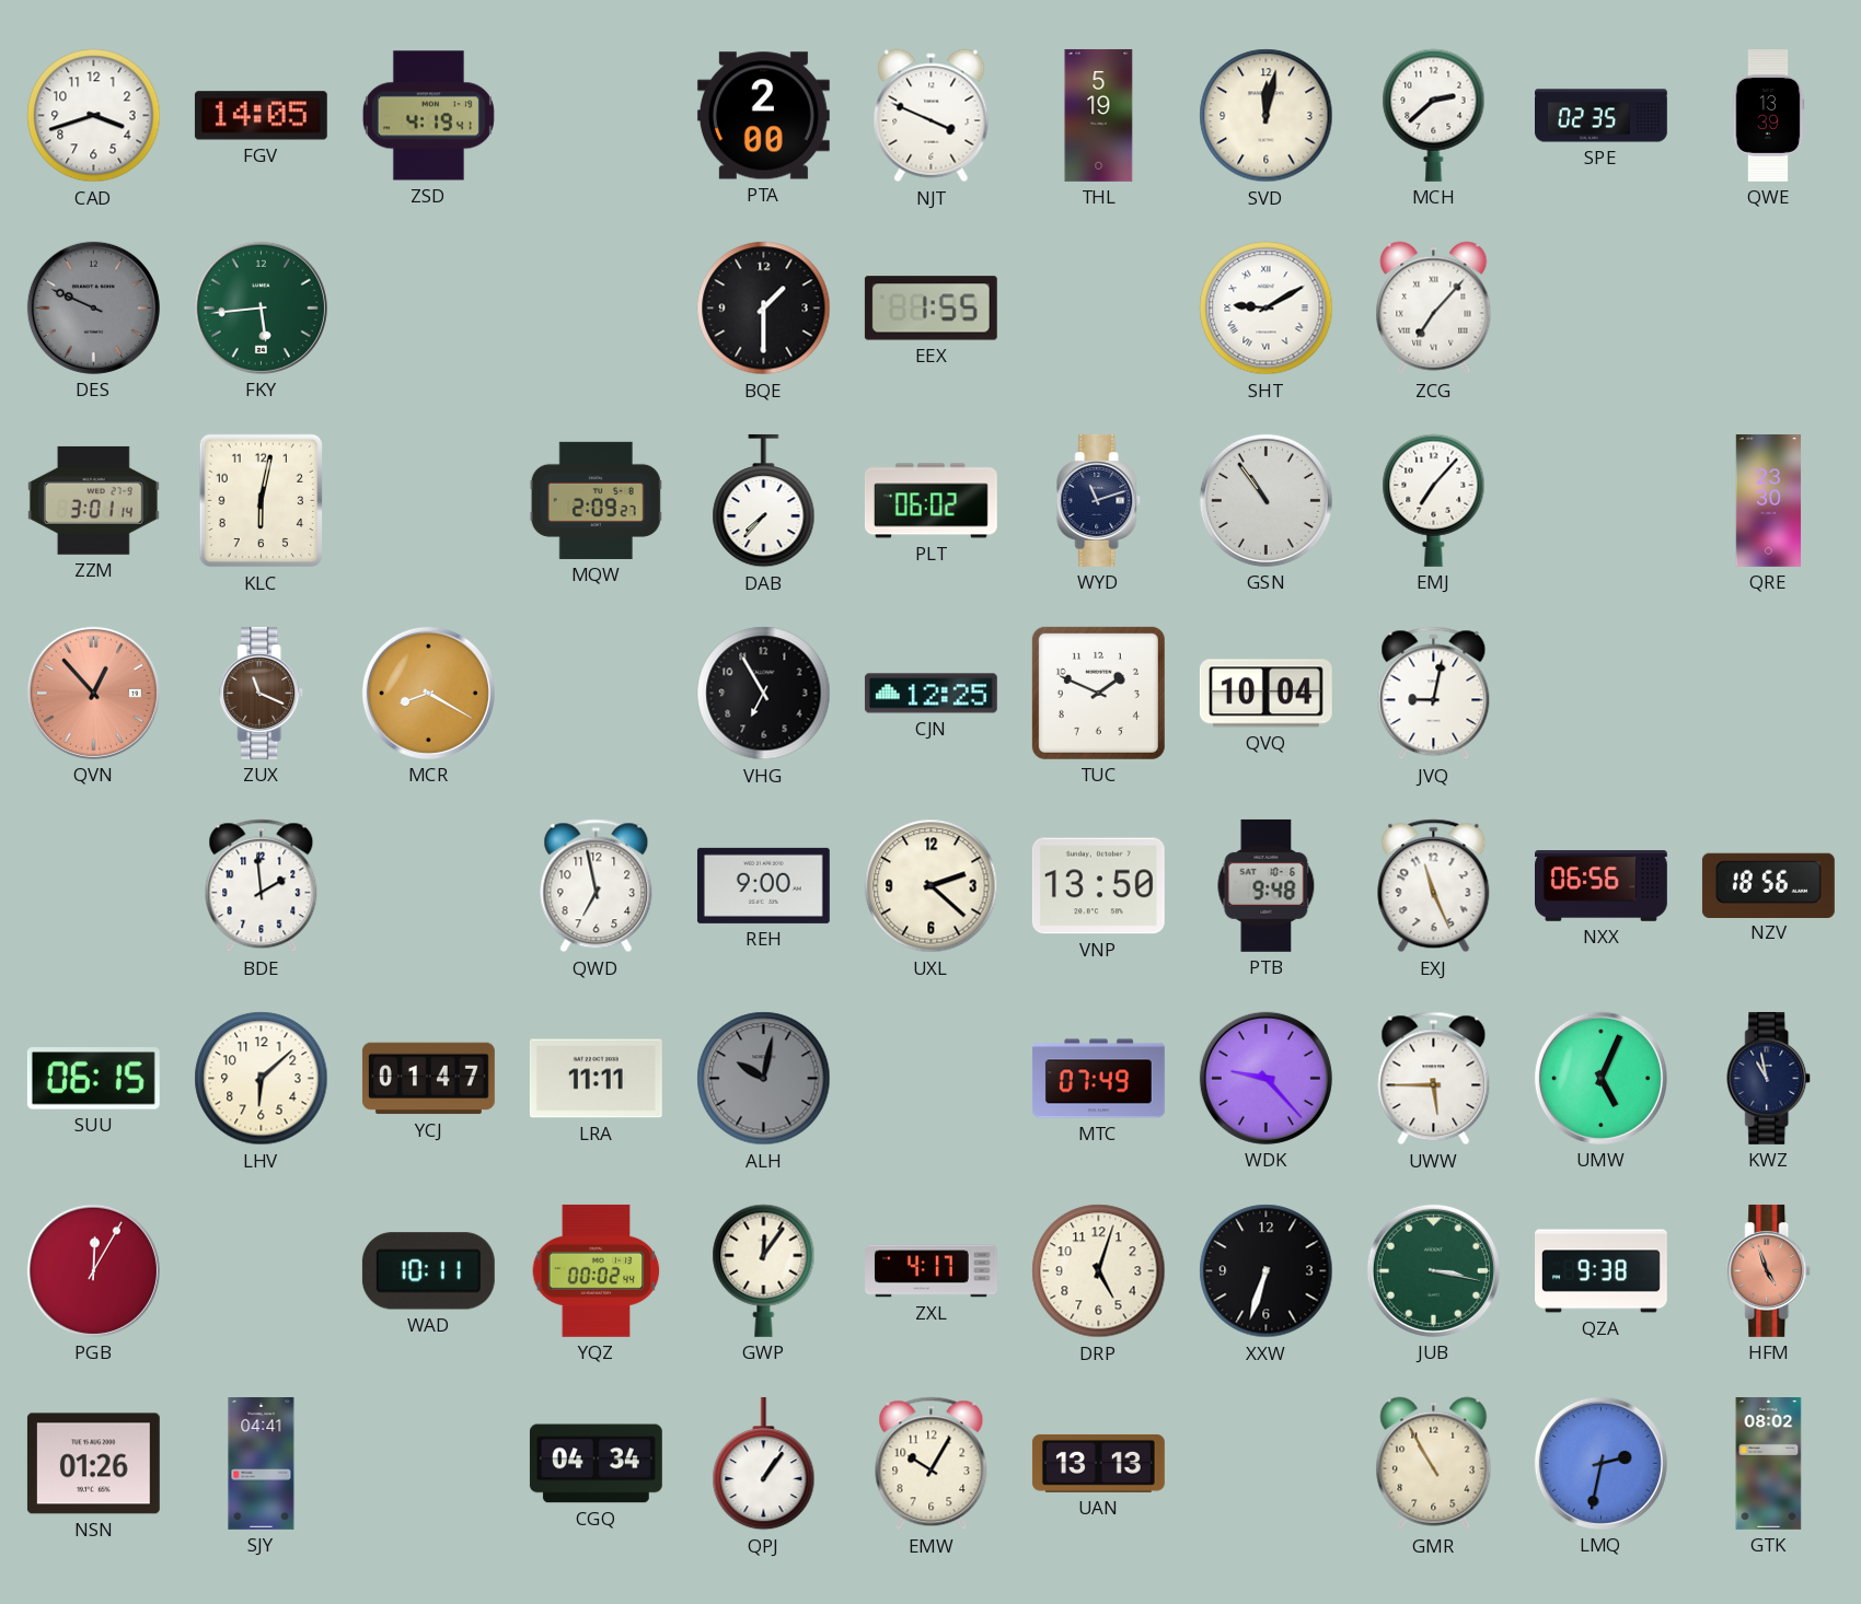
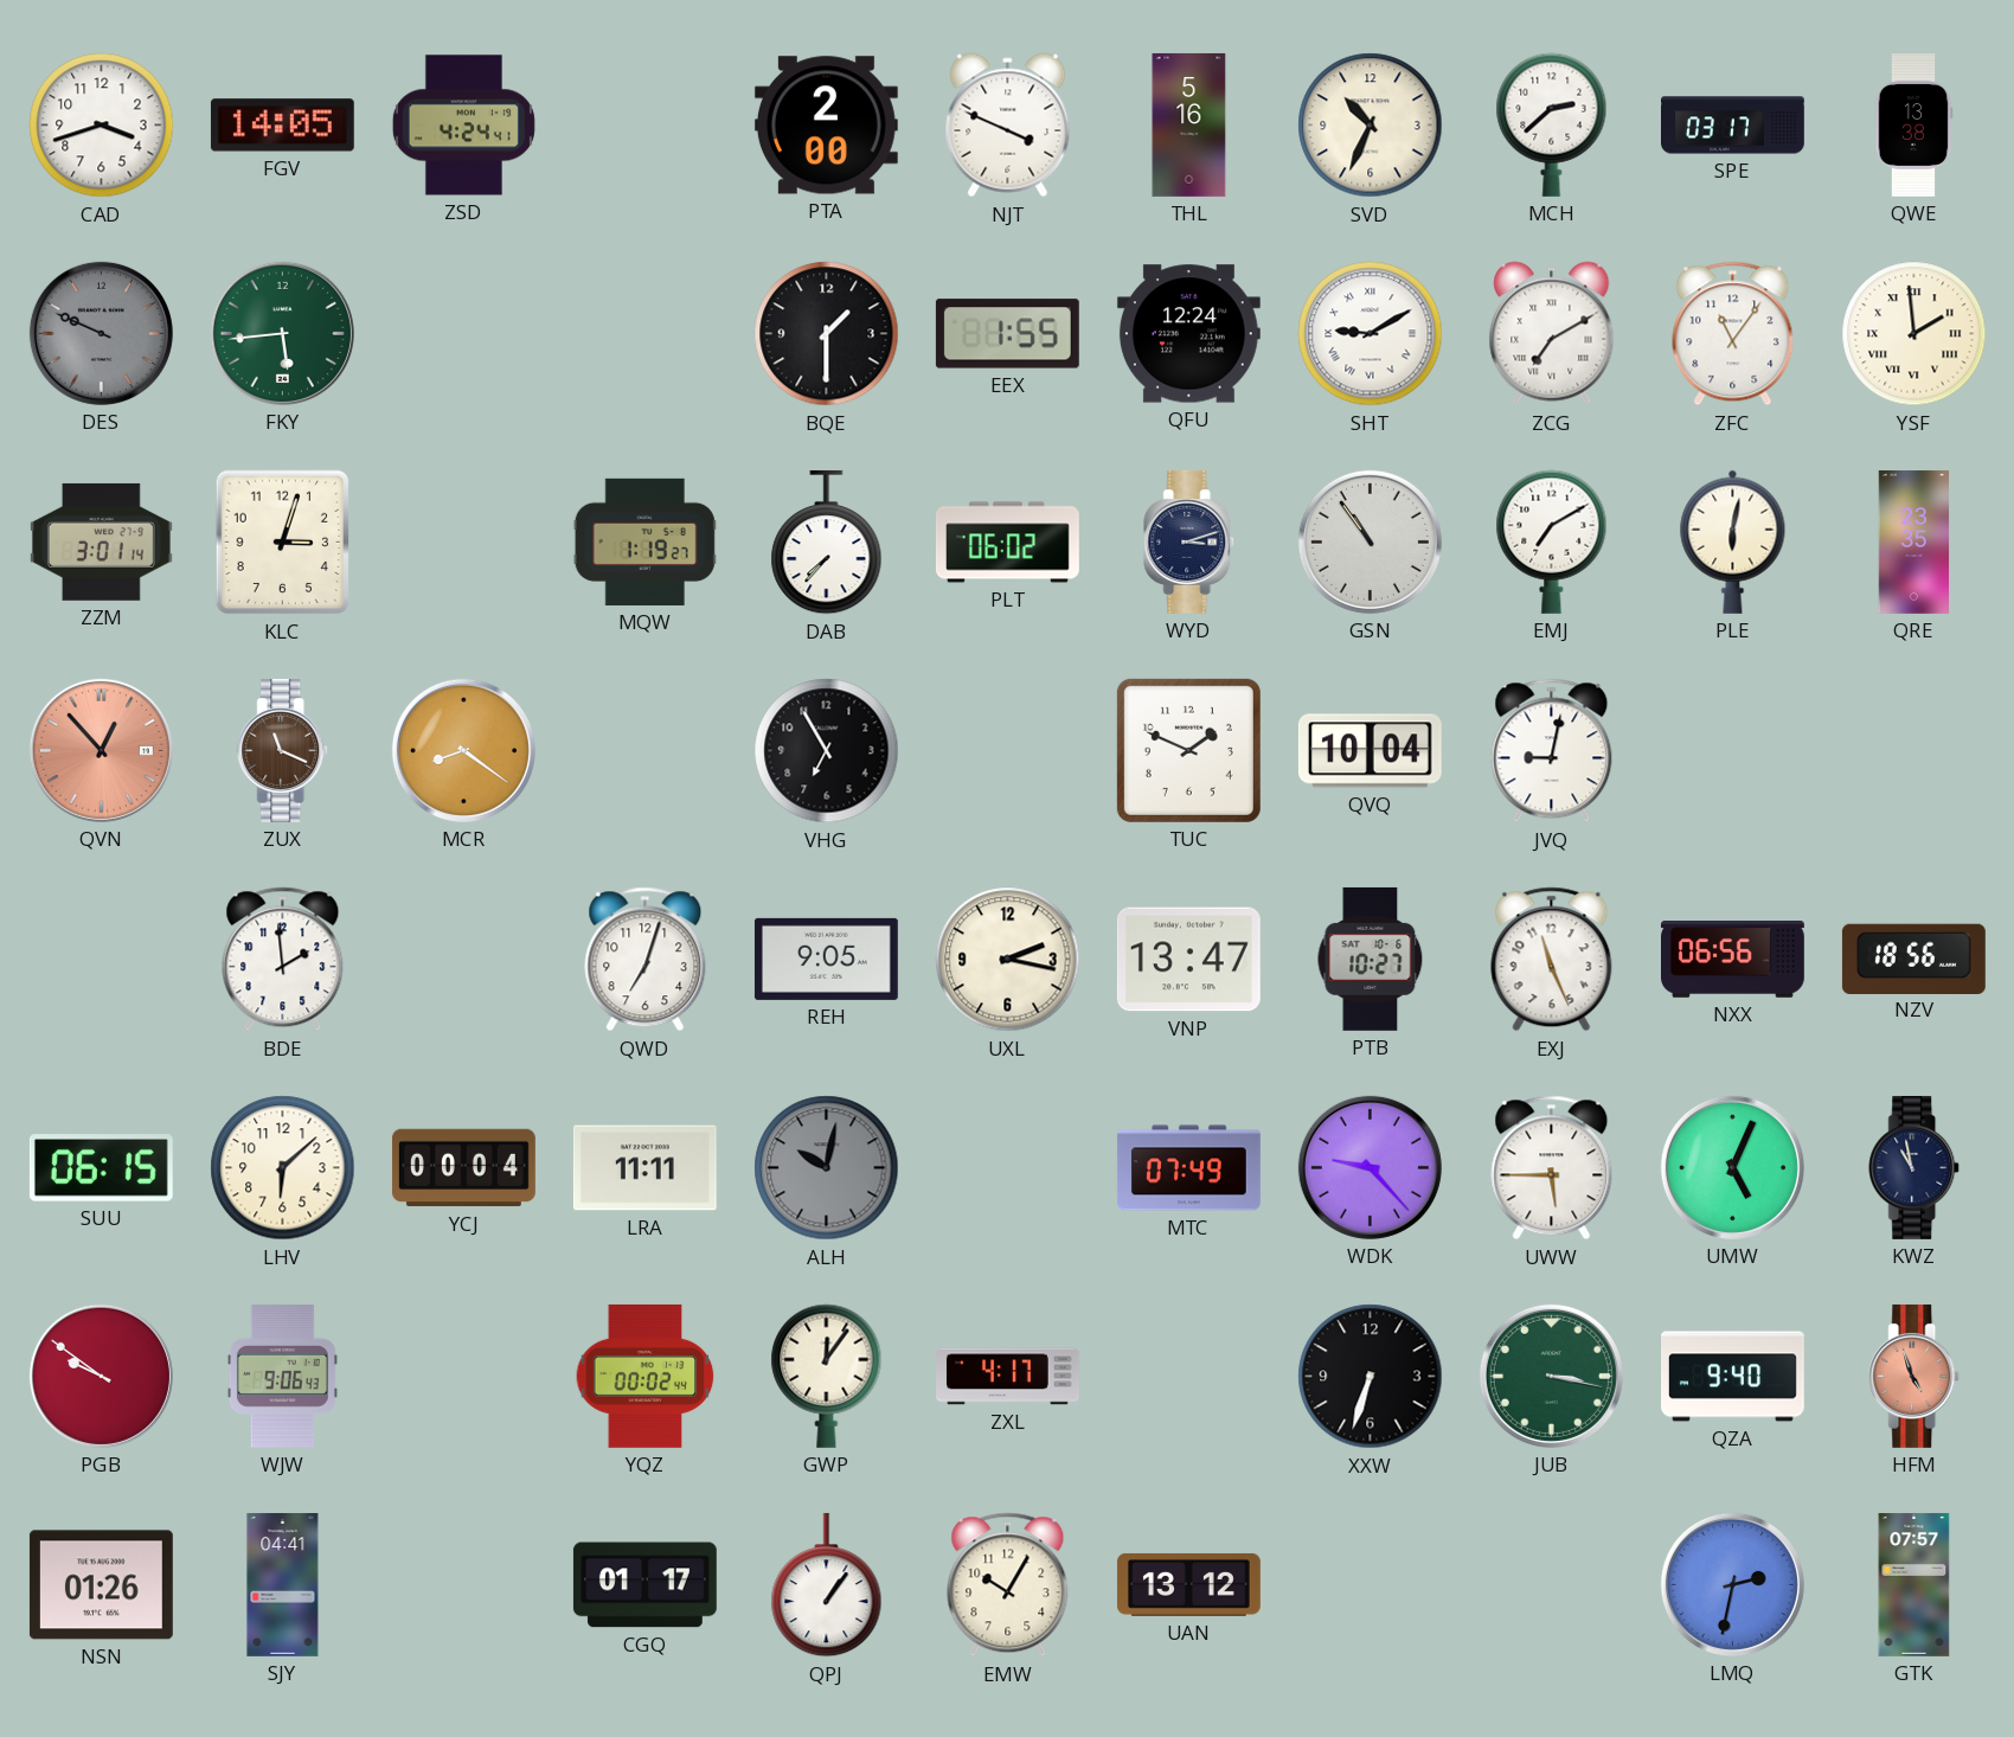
ZSD: 4:19 -> 4:24
THL: 5:19 -> 5:16
SVD: 12:02 -> 10:34
SPE: 02:35 -> 03:17
QWE: 13:39 -> 13:38
QFU: none -> 12:24
ZCG: 7:07 -> 7:10
ZFC: none -> 11:06
YSF: none -> 1:59
KLC: 6:02 -> 3:03
MQW: 2:09 -> 1:19
WYD: 11:12 -> 3:12
EMJ: 7:07 -> 7:10
PLE: none -> 6:02
QRE: 23:30 -> 23:35
MCR: 8:20 -> 8:21
CJN: 12:25 -> none
QWD: 6:58 -> 7:03
REH: 9:00 -> 9:05
UXL: 2:22 -> 2:17
VNP: 13:50 -> 13:47
PTB: 9:48 -> 10:27
YCJ: 01:47 -> 00:04
PGB: 12:05 -> 9:51
WJW: none -> 9:06
WAD: 10:11 -> none
DRP: 5:03 -> none
QZA: 9:38 -> 9:40
CGQ: 04:34 -> 01:17
UAN: 13:13 -> 13:12
GMR: 10:55 -> none
GTK: 08:02 -> 07:57
